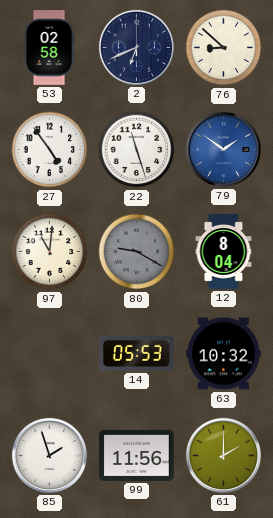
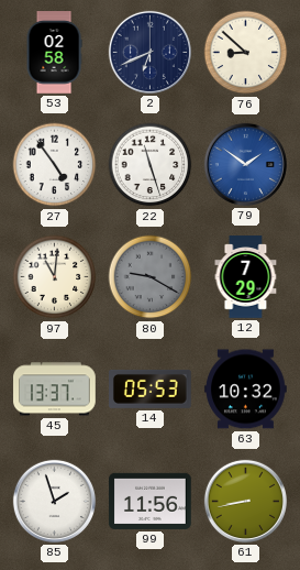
12: 8:04 -> 7:29
45: none -> 13:37
61: 2:00 -> 8:43
